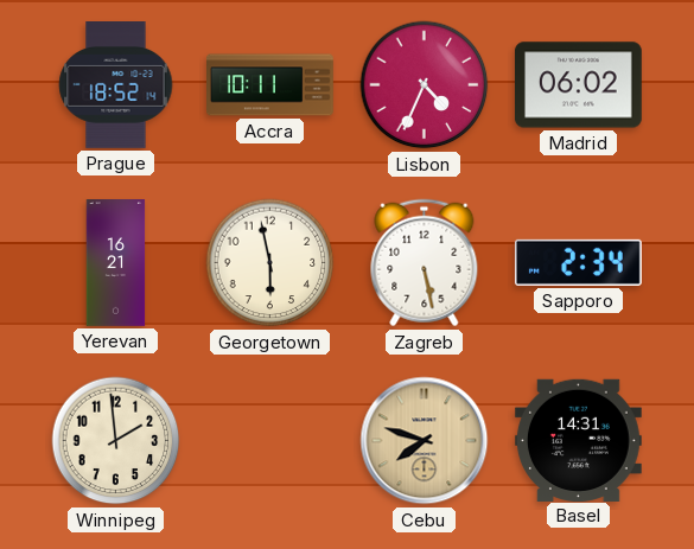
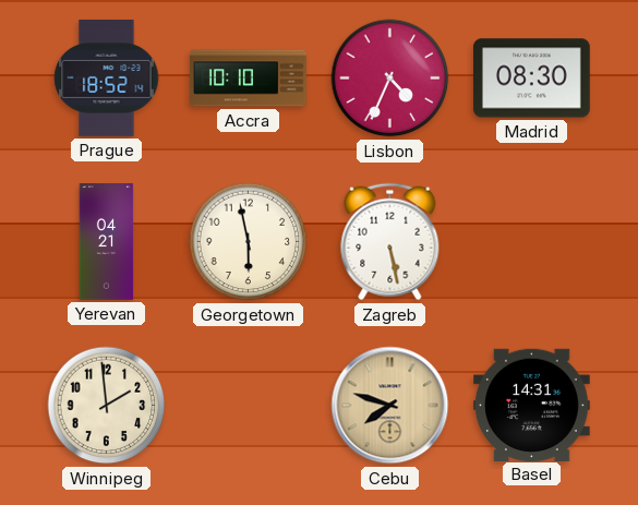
Accra: 10:11 -> 10:10
Madrid: 06:02 -> 08:30
Yerevan: 16:21 -> 04:21
Sapporo: 2:34 -> none
